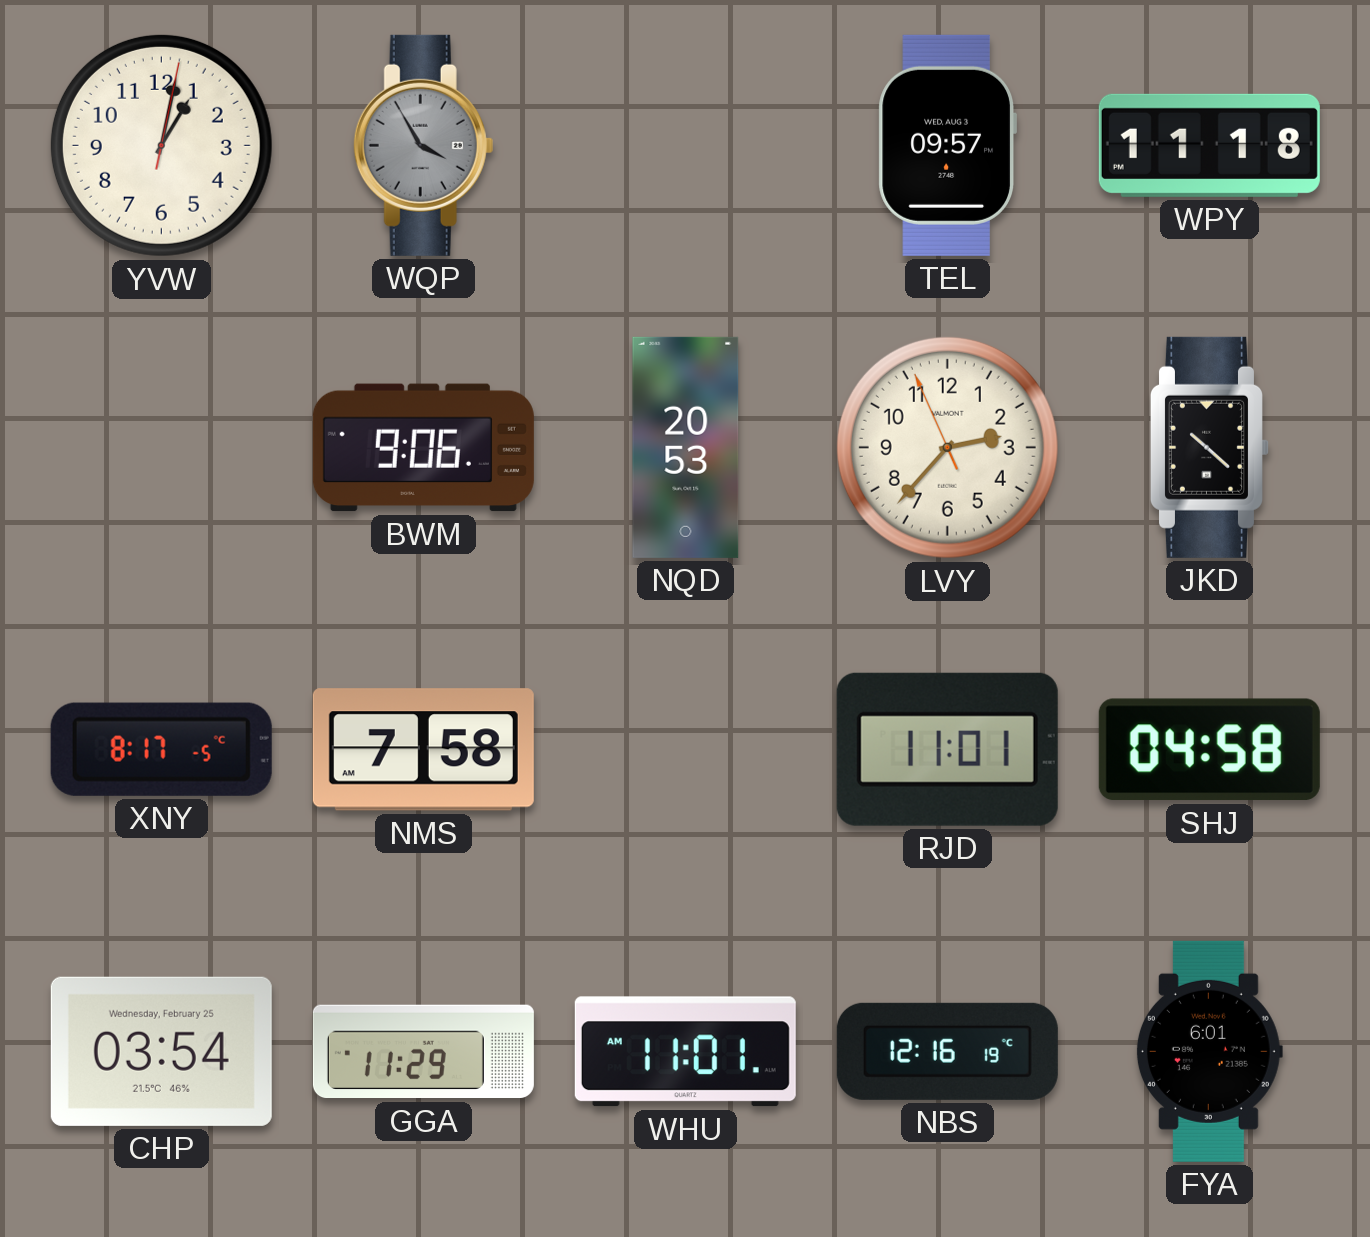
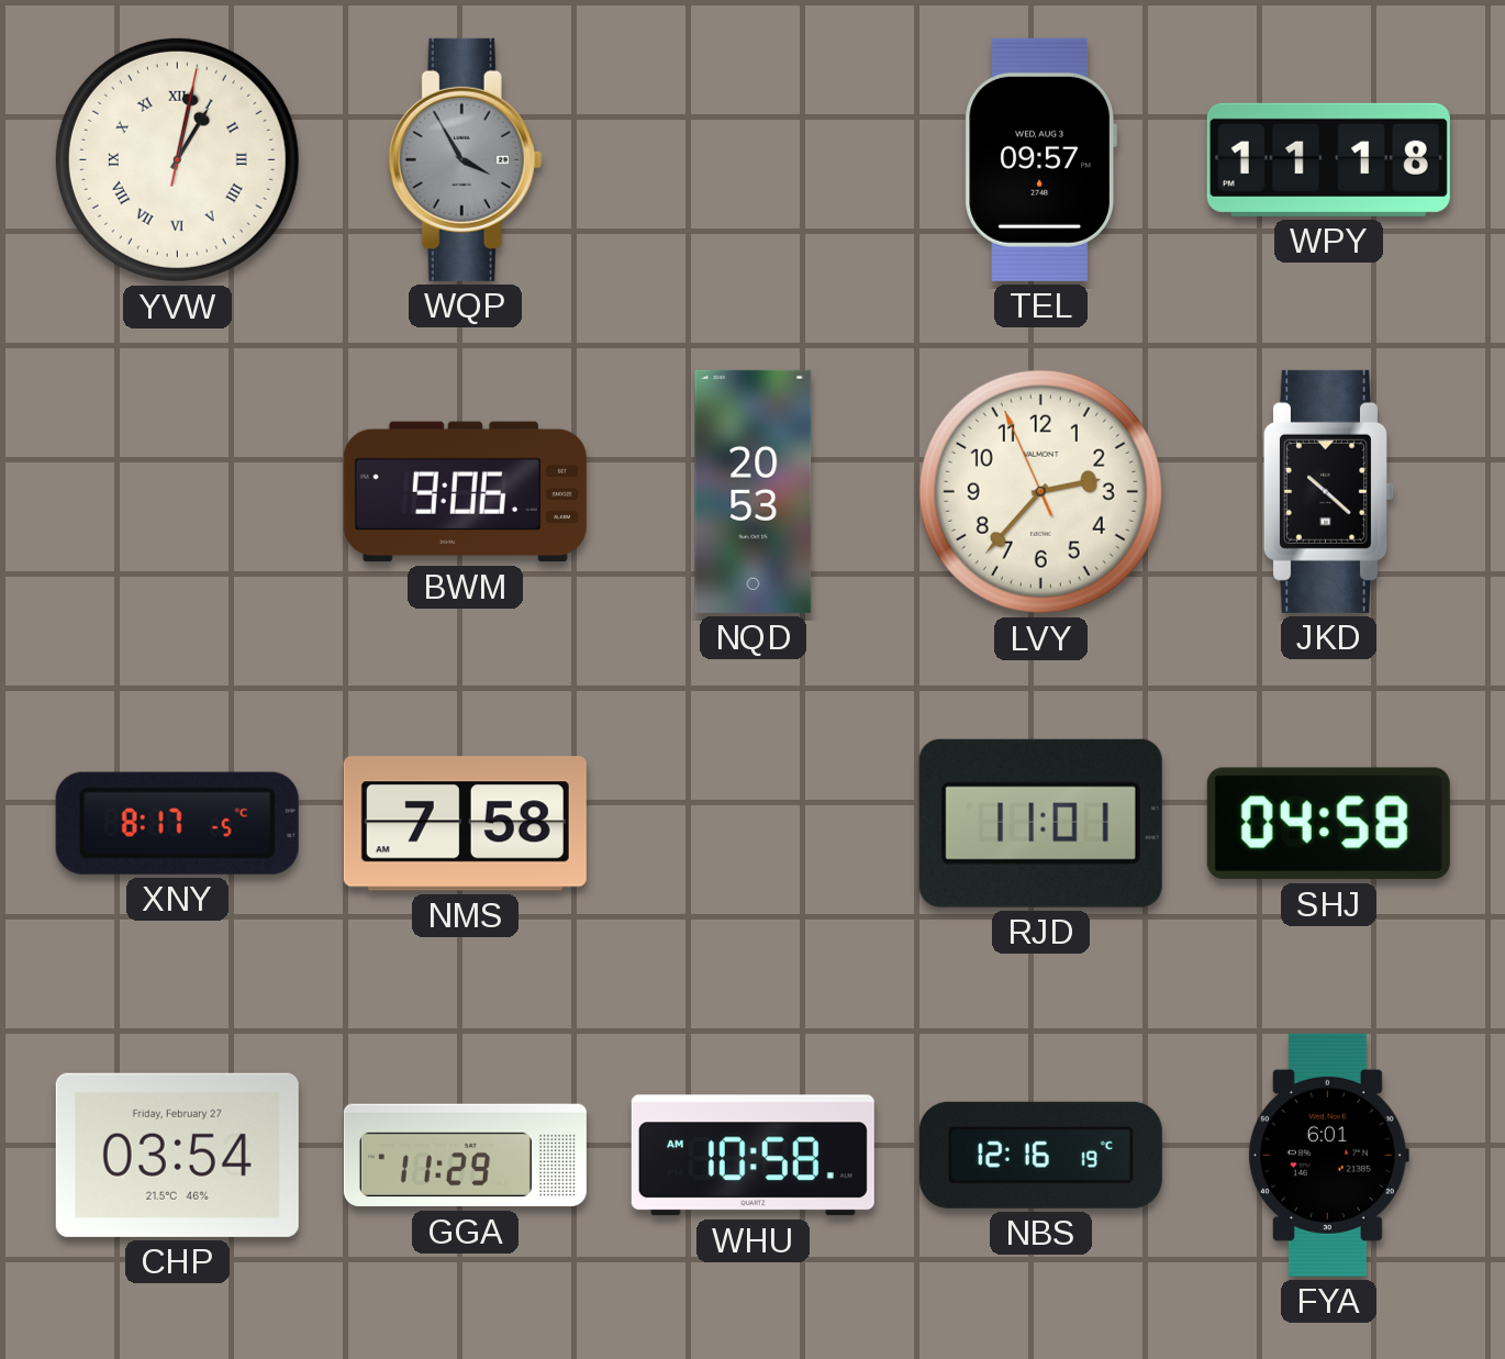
YVW numerals: Arabic -> Roman
CHP date: Wednesday, February 25 -> Friday, February 27
WHU: 11:01 -> 10:58
